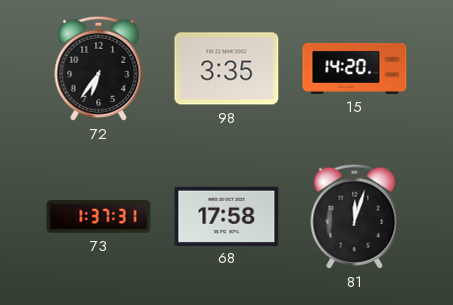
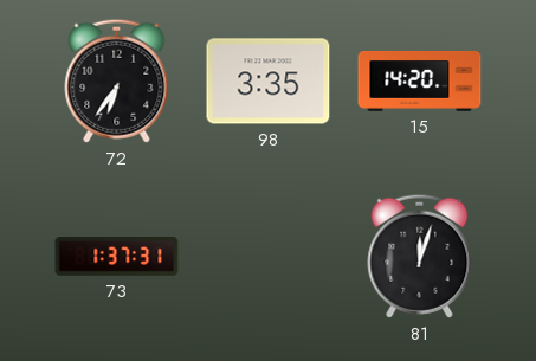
68: 17:58 -> none
